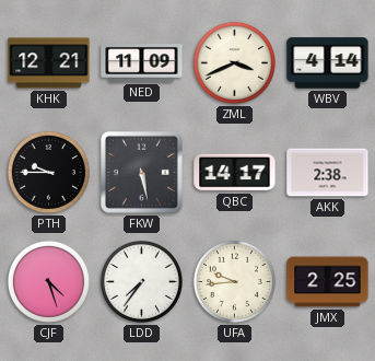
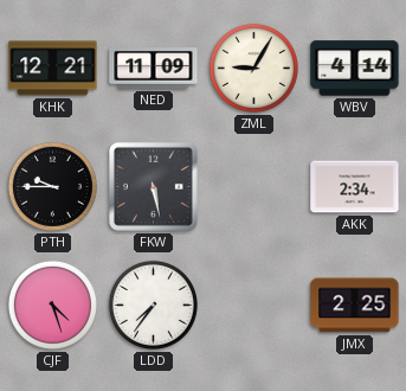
ZML: 3:41 -> 9:05
QBC: 14:17 -> none
AKK: 2:38 -> 2:34
UFA: 9:44 -> none
